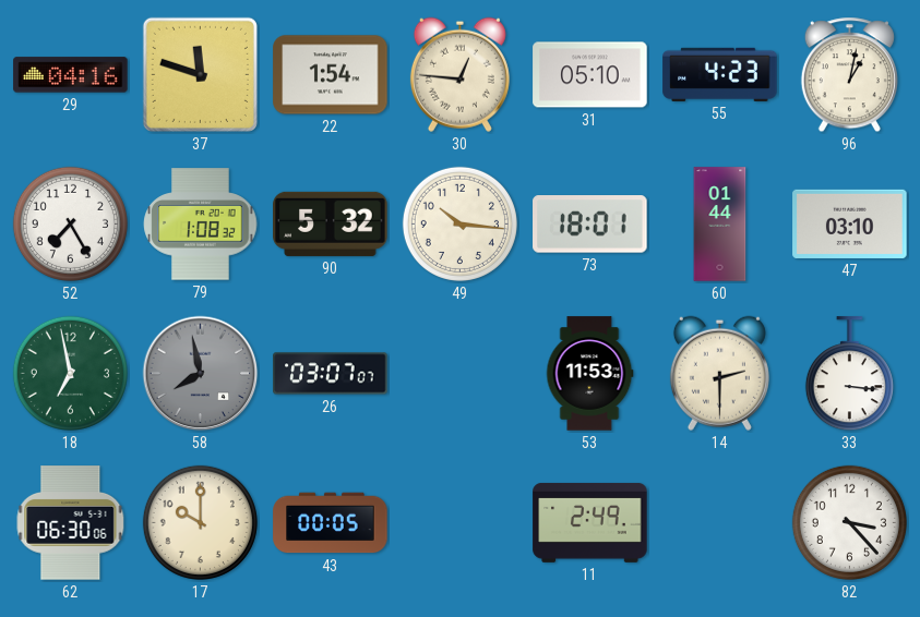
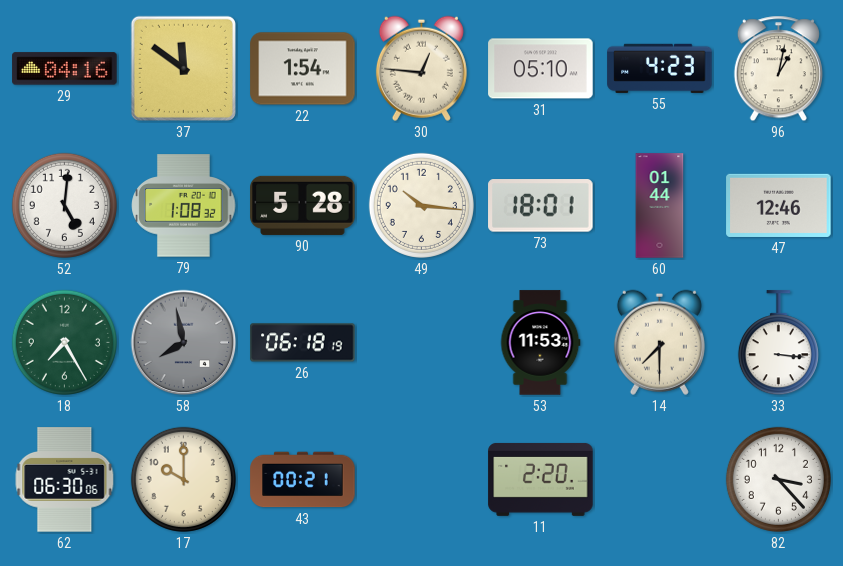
37: 11:48 -> 11:51
52: 7:25 -> 5:01
90: 5:32 -> 5:28
47: 03:10 -> 12:46
18: 6:58 -> 7:25
26: 03:07 -> 06:18
14: 2:30 -> 7:30
43: 00:05 -> 00:21
11: 2:49 -> 2:20
